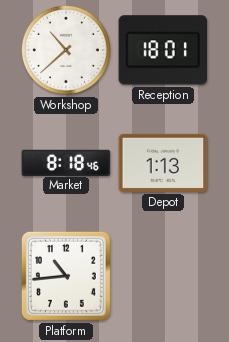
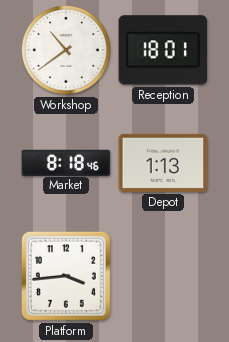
Workshop: 10:38 -> 10:39
Platform: 10:44 -> 3:44
